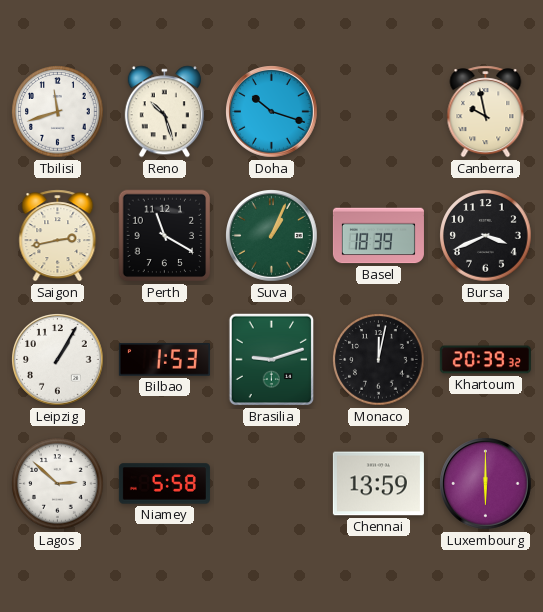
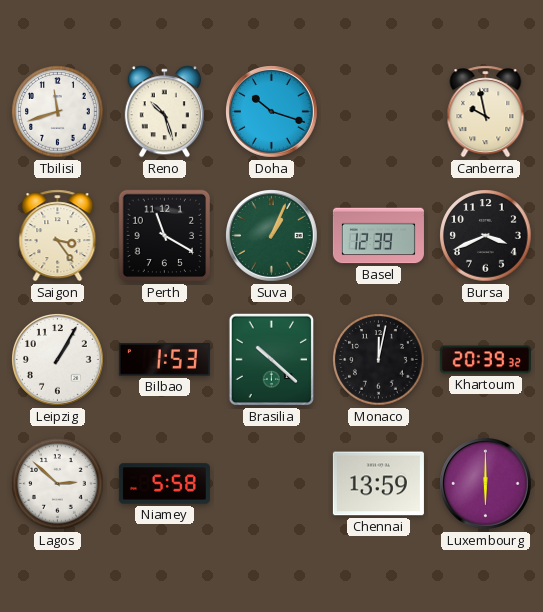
Saigon: 2:43 -> 3:24
Basel: 18:39 -> 12:39
Brasilia: 9:12 -> 10:22
